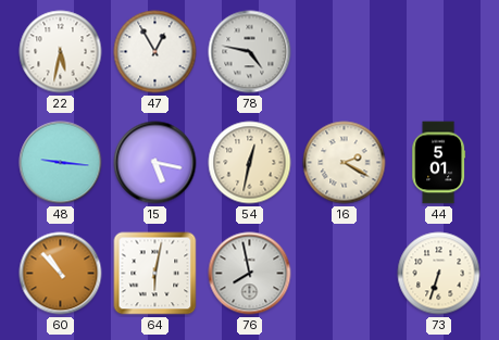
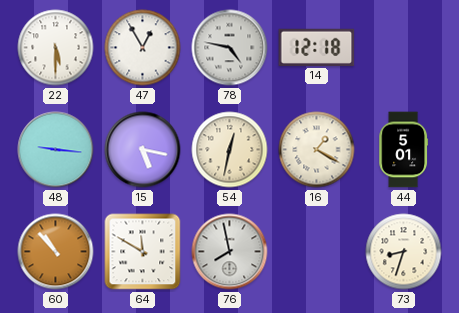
22: 5:32 -> 5:30
14: none -> 12:18
16: 2:20 -> 1:20
64: 6:02 -> 11:50
73: 6:33 -> 8:33
